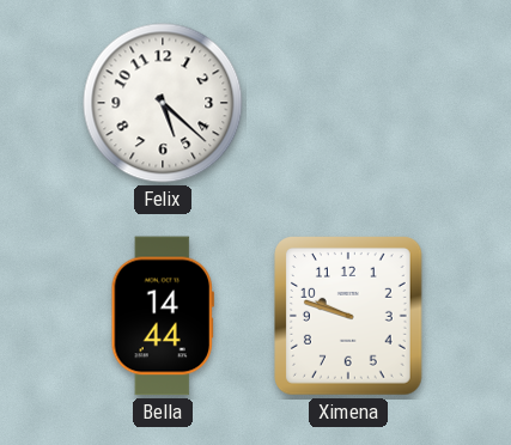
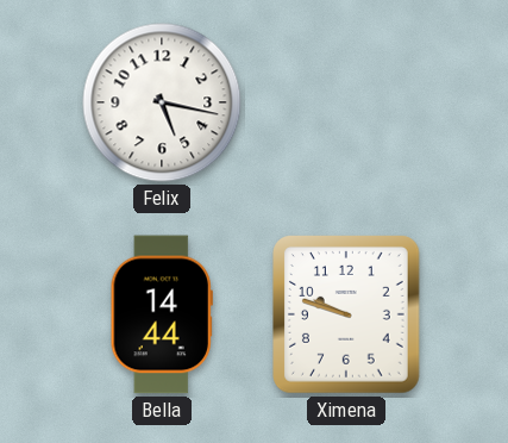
Felix: 5:22 -> 5:17
